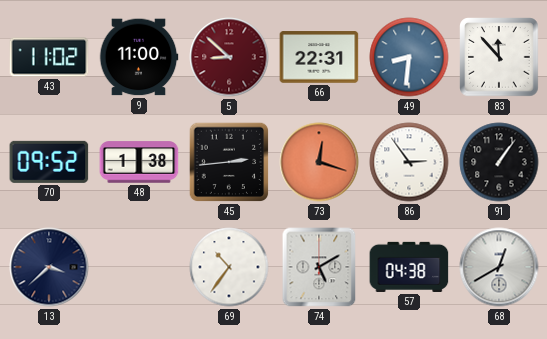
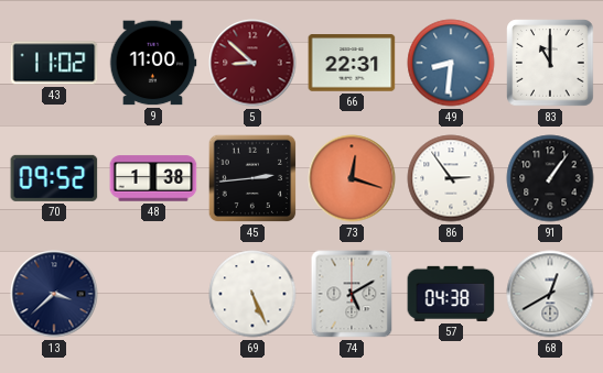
83: 11:53 -> 11:00
69: 10:36 -> 5:26
